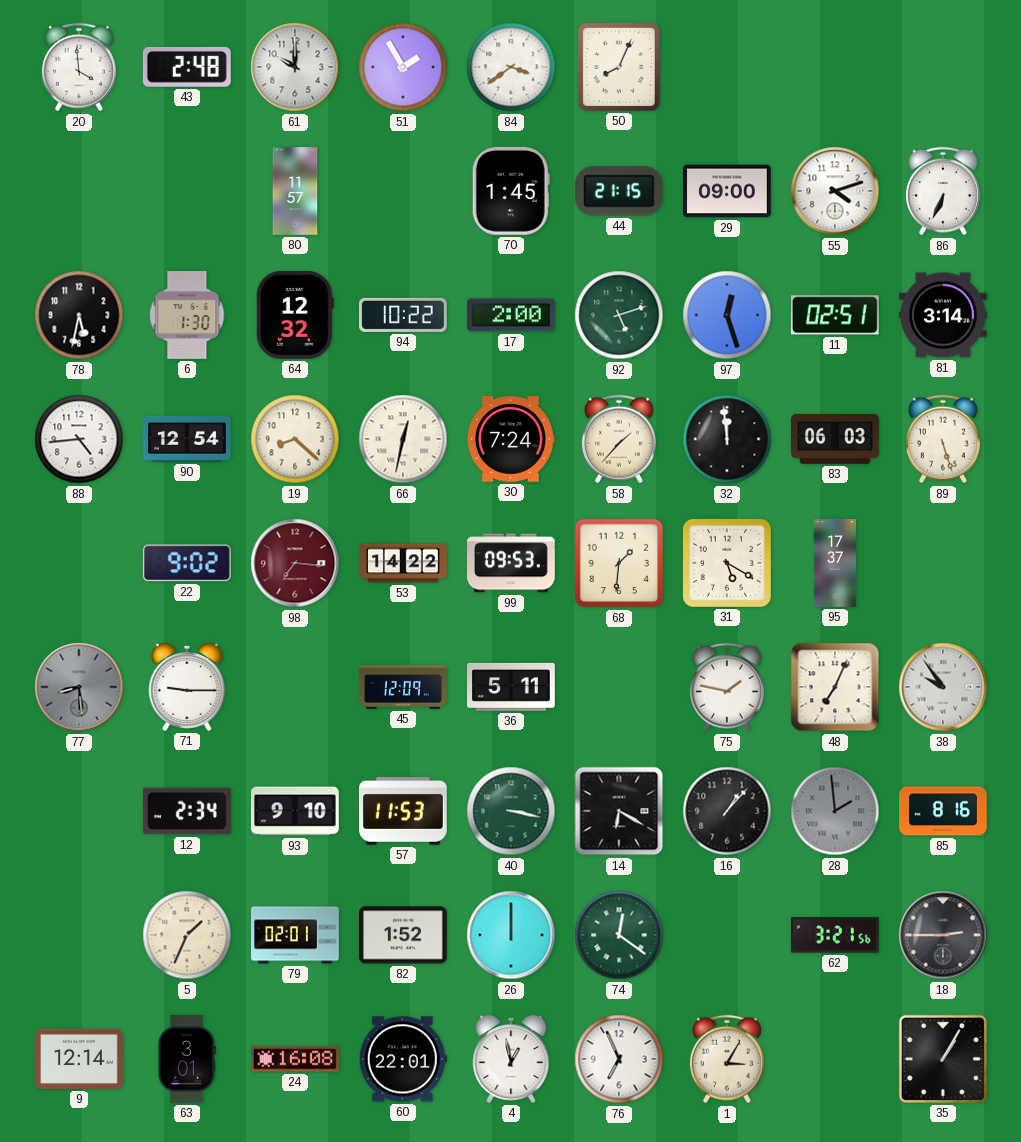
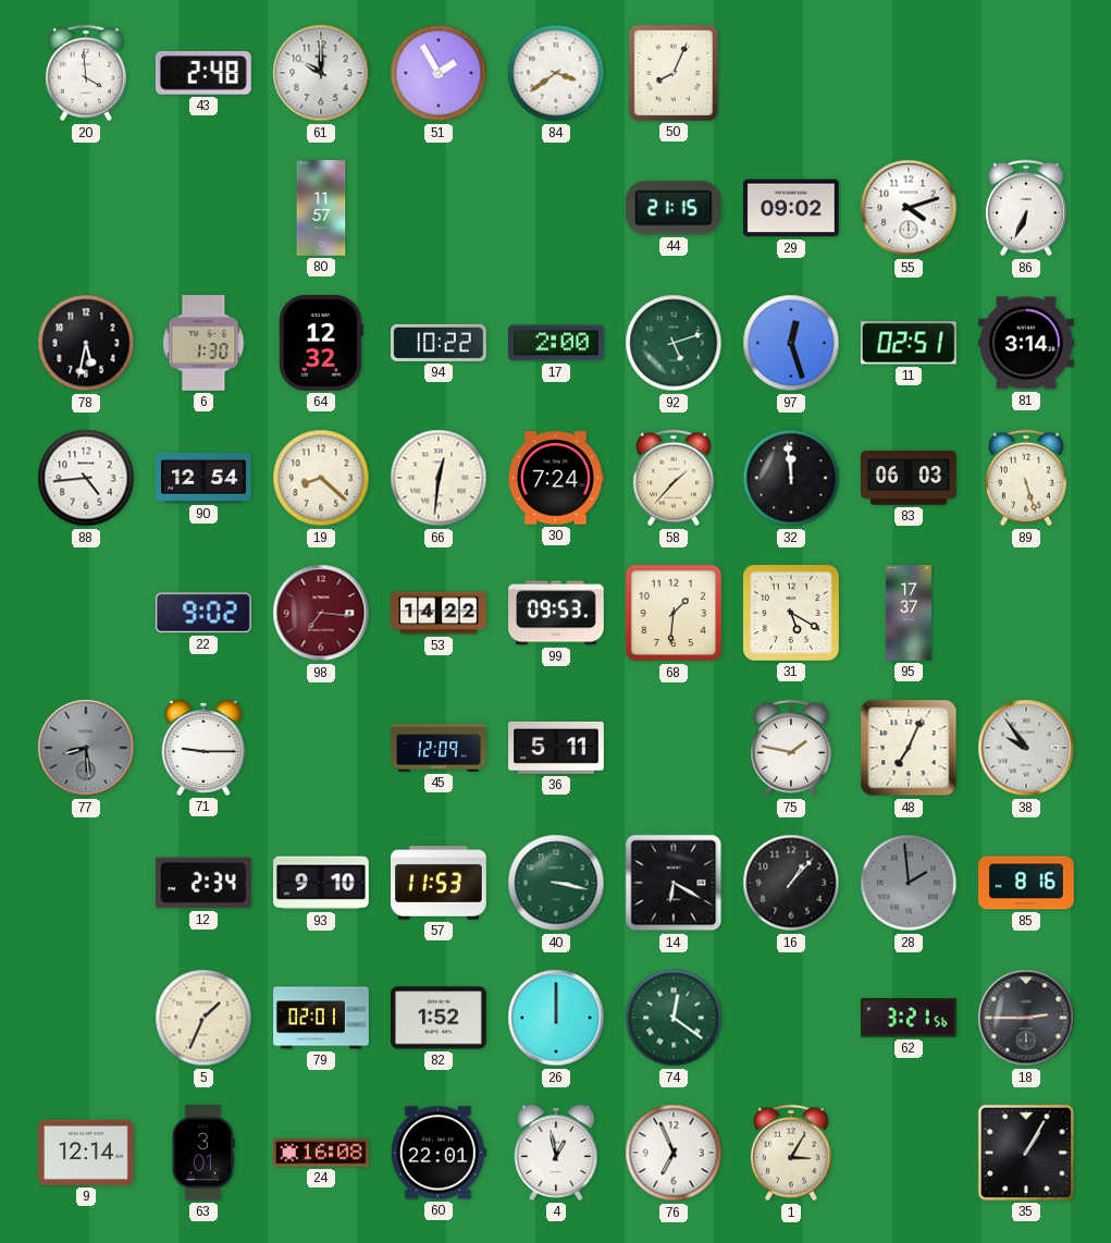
70: 1:45 -> none
29: 09:00 -> 09:02
66: 12:32 -> 12:31
